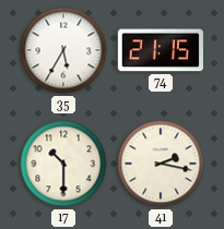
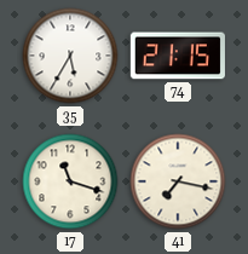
17: 10:30 -> 11:18
41: 2:17 -> 7:17
